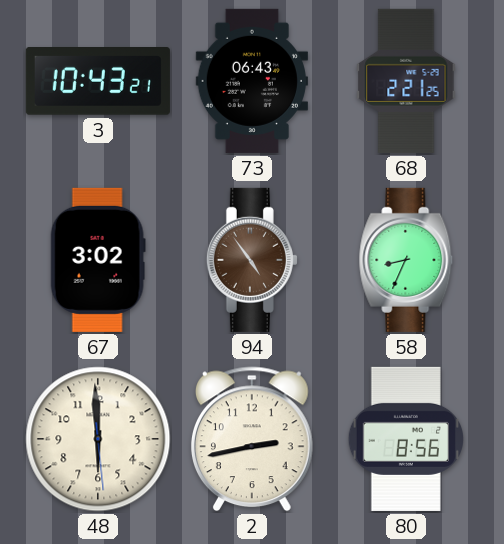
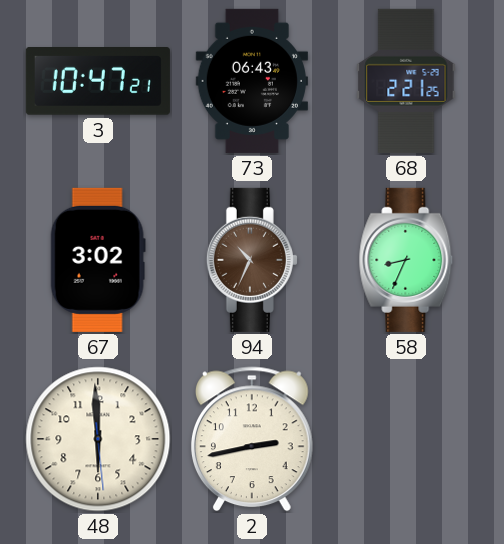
3: 10:43 -> 10:47
94: 4:54 -> 10:34
80: 8:56 -> none
